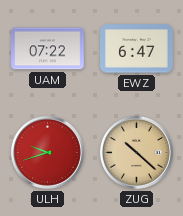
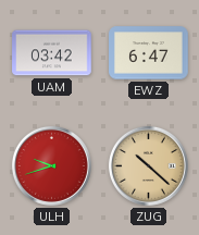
UAM: 07:22 -> 03:42
